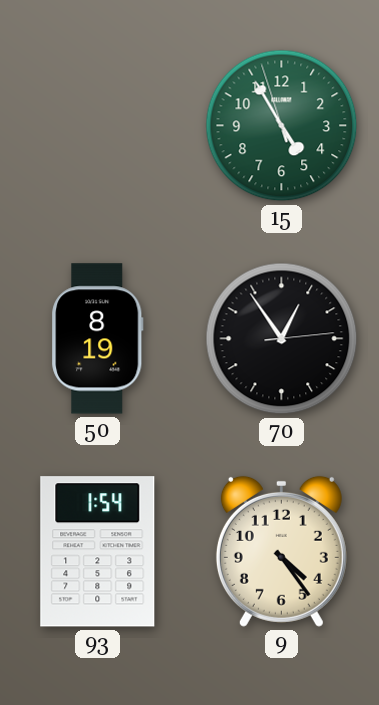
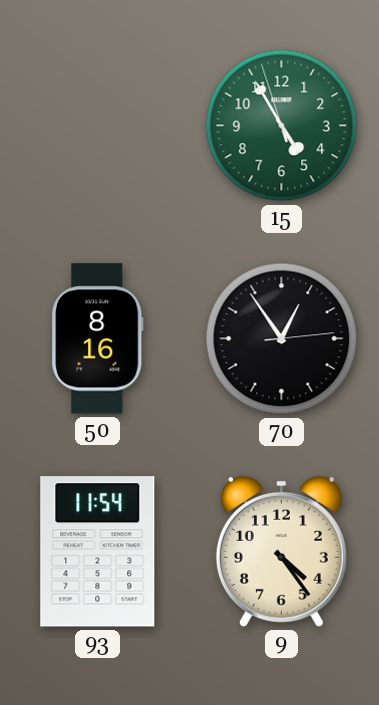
50: 8:19 -> 8:16
93: 1:54 -> 11:54
